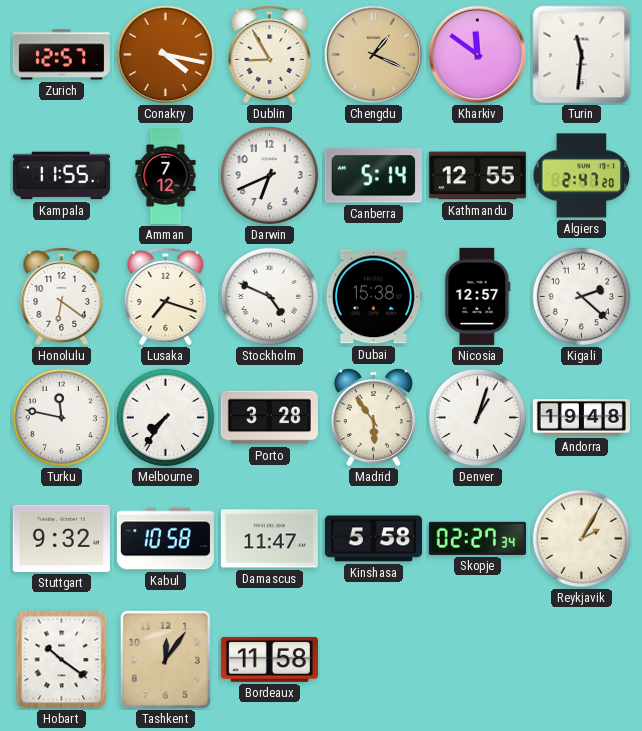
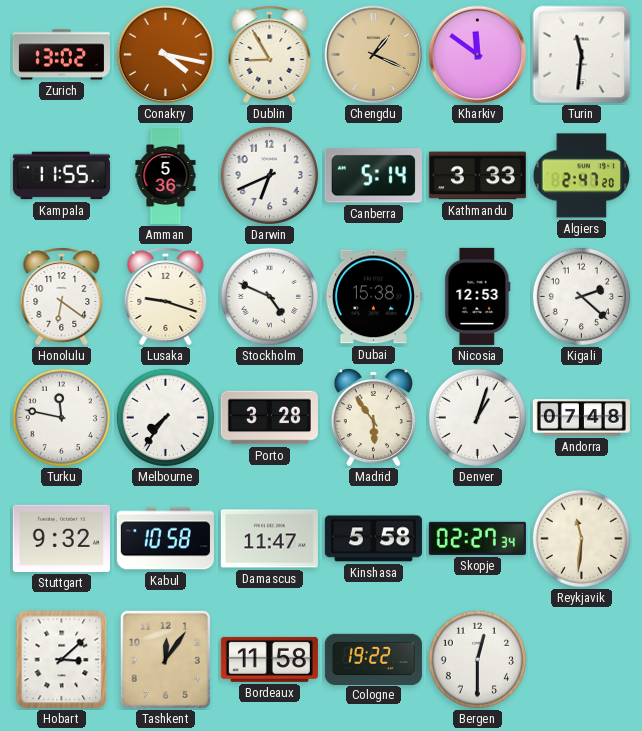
Zurich: 12:57 -> 13:02
Amman: 7:12 -> 5:36
Kathmandu: 12:55 -> 3:33
Lusaka: 7:18 -> 9:18
Nicosia: 12:57 -> 12:53
Andorra: 19:48 -> 07:48
Reykjavik: 2:05 -> 11:31
Hobart: 10:21 -> 3:08
Cologne: none -> 19:22
Bergen: none -> 12:30
